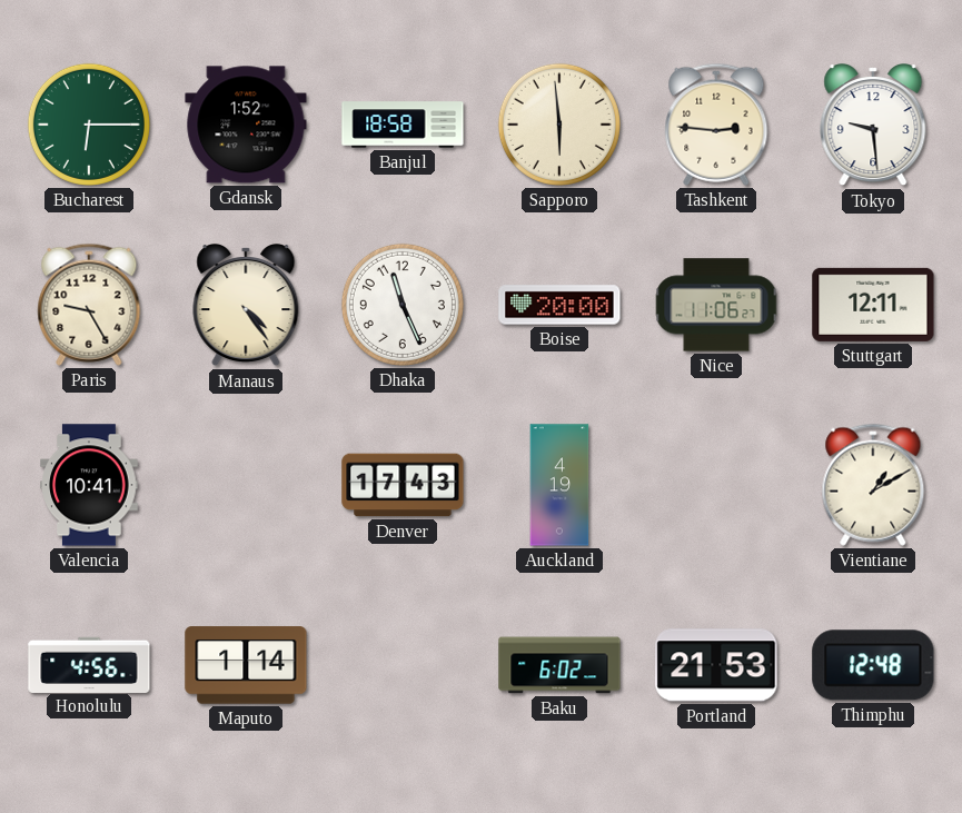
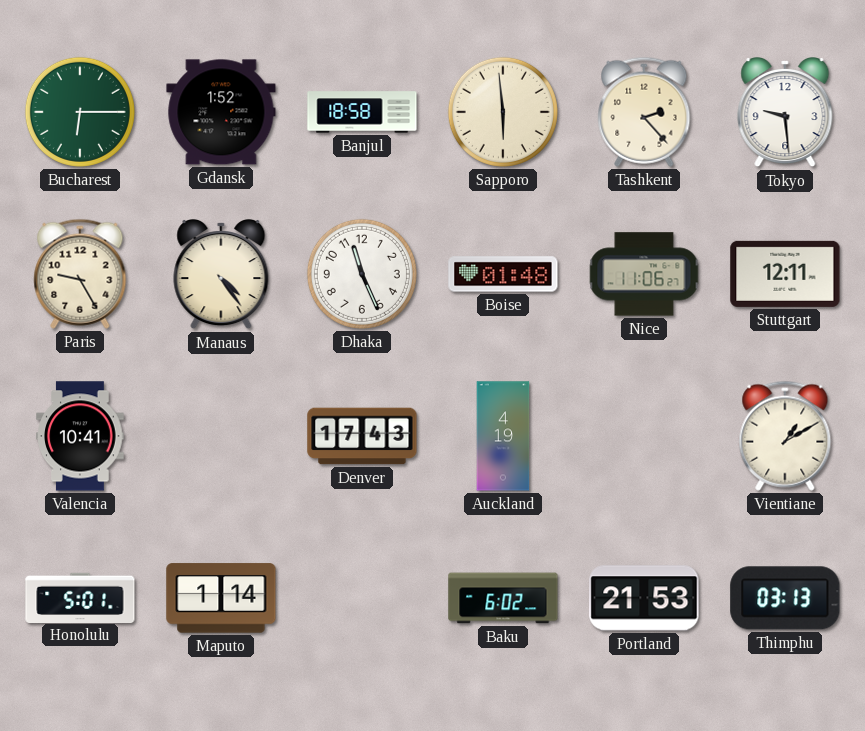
Tashkent: 2:46 -> 2:23
Boise: 20:00 -> 01:48
Honolulu: 4:56 -> 5:01
Thimphu: 12:48 -> 03:13
